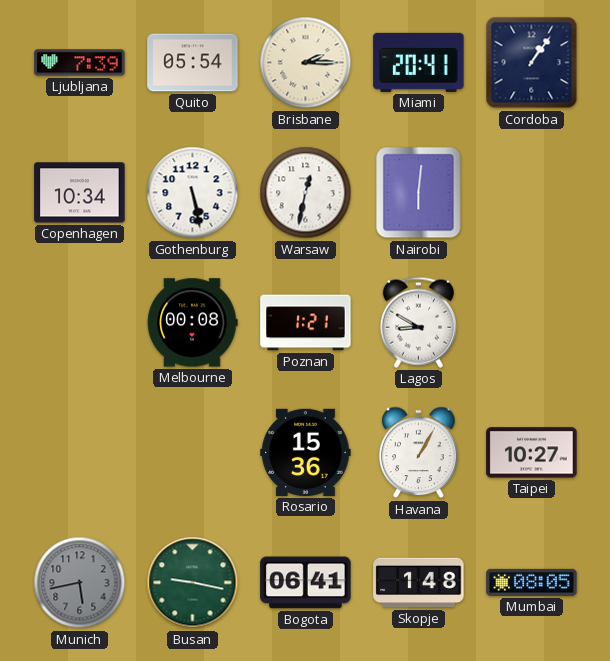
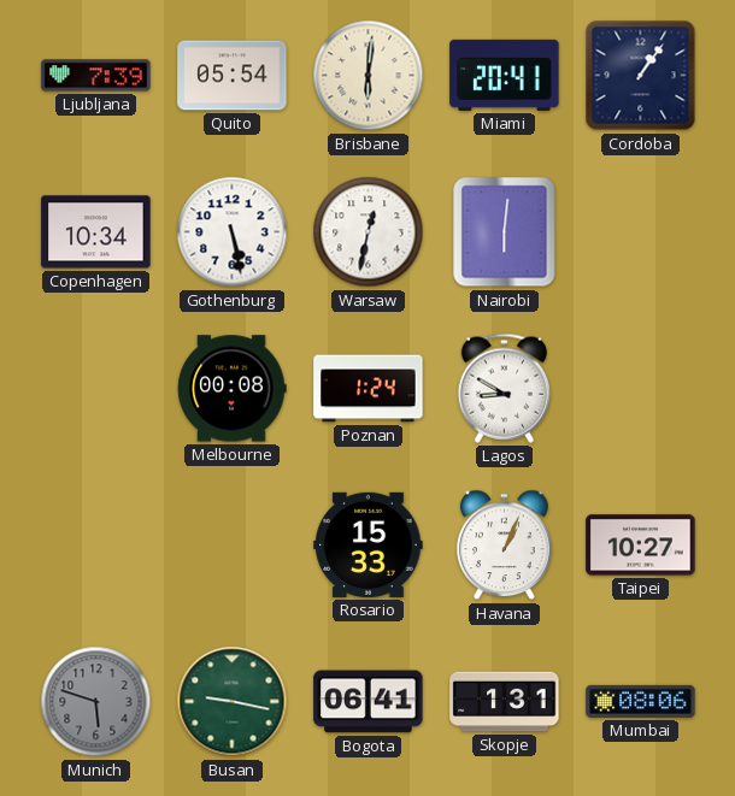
Brisbane: 2:15 -> 6:01
Poznan: 1:21 -> 1:24
Rosario: 15:36 -> 15:33
Havana: 1:05 -> 1:04
Munich: 5:43 -> 5:48
Skopje: 1:48 -> 1:31
Mumbai: 08:05 -> 08:06
